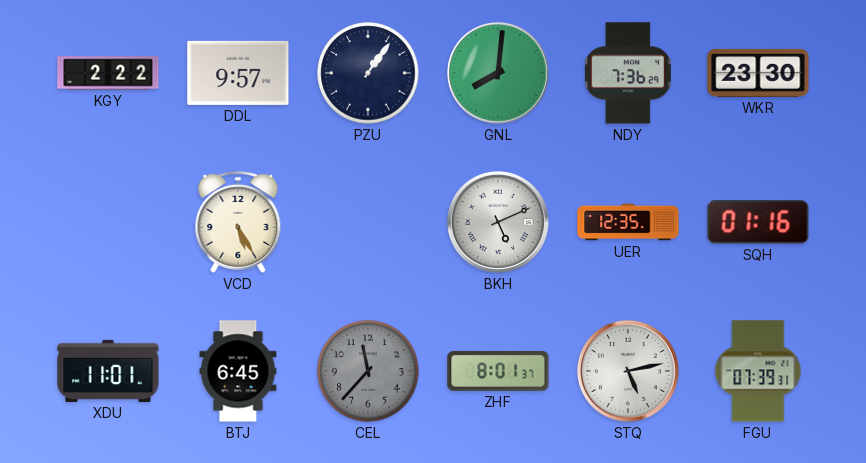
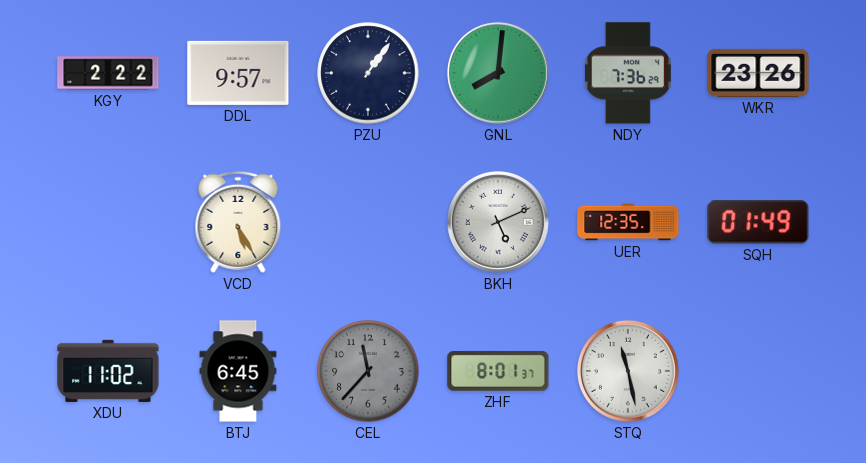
WKR: 23:30 -> 23:26
SQH: 01:16 -> 01:49
XDU: 11:01 -> 11:02
STQ: 5:13 -> 11:28
FGU: 07:39 -> none
